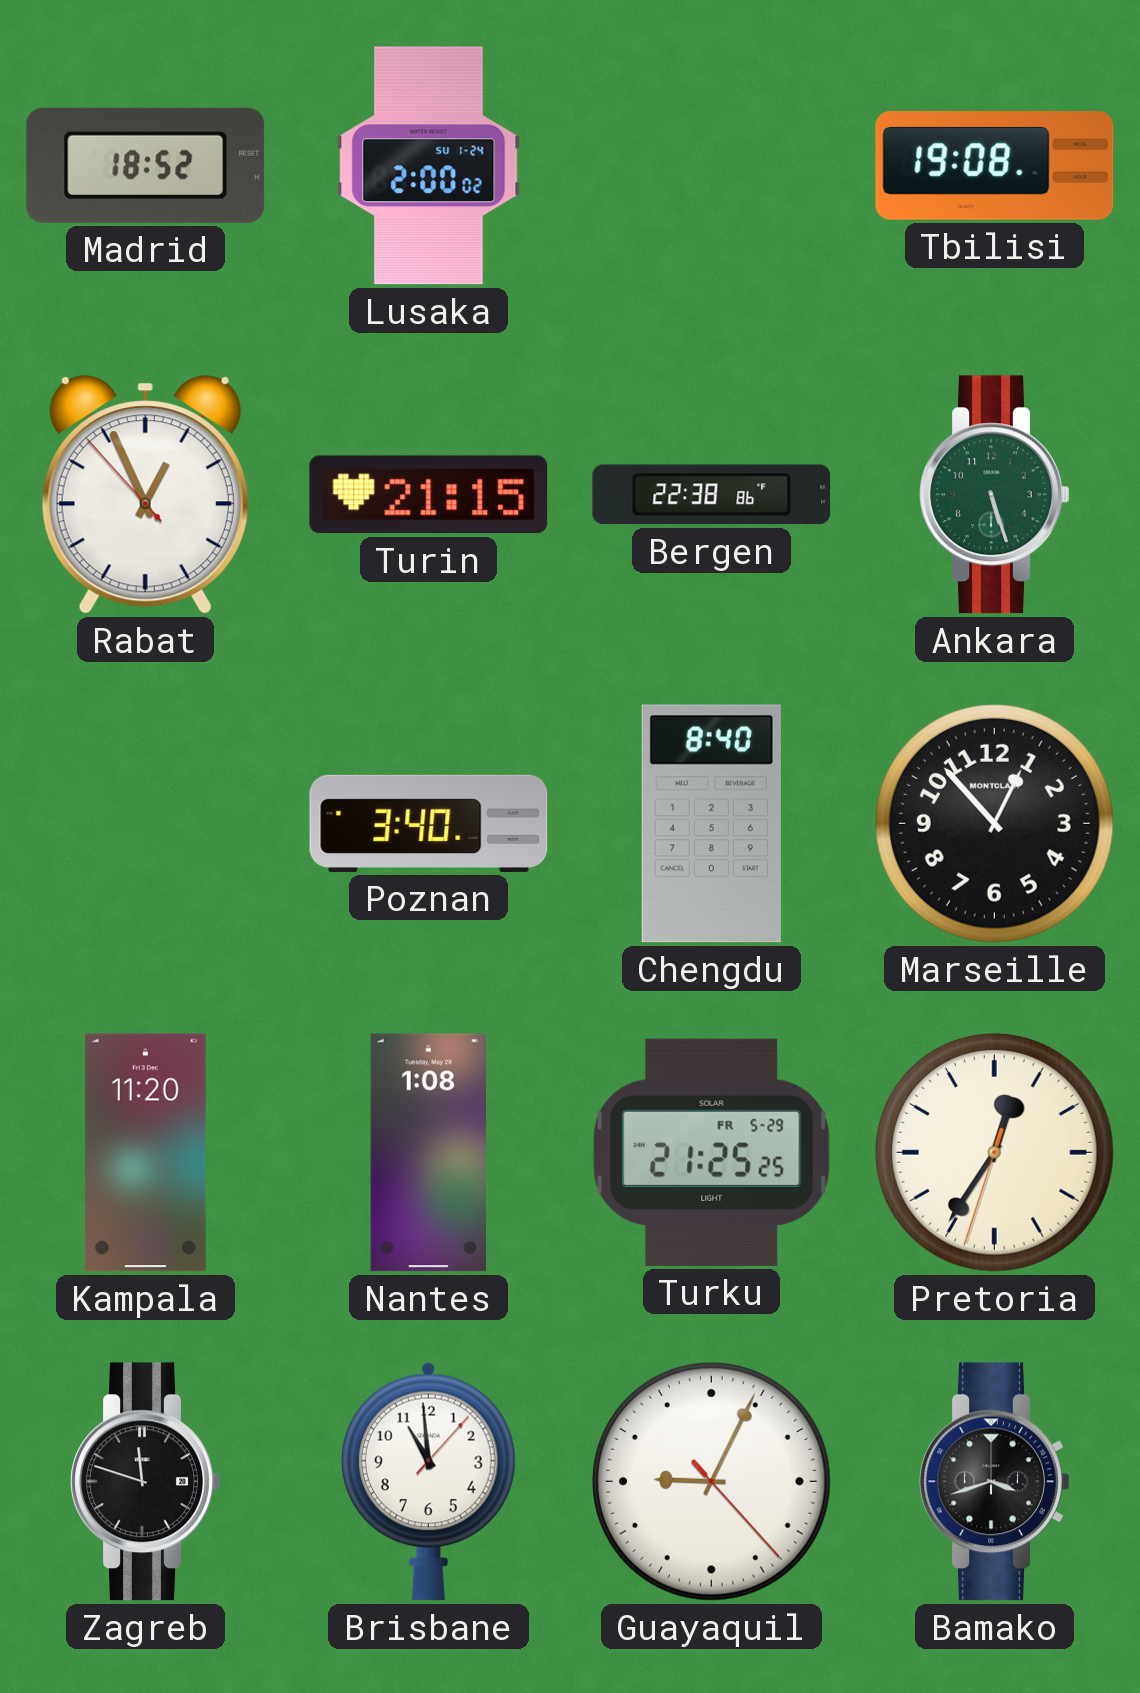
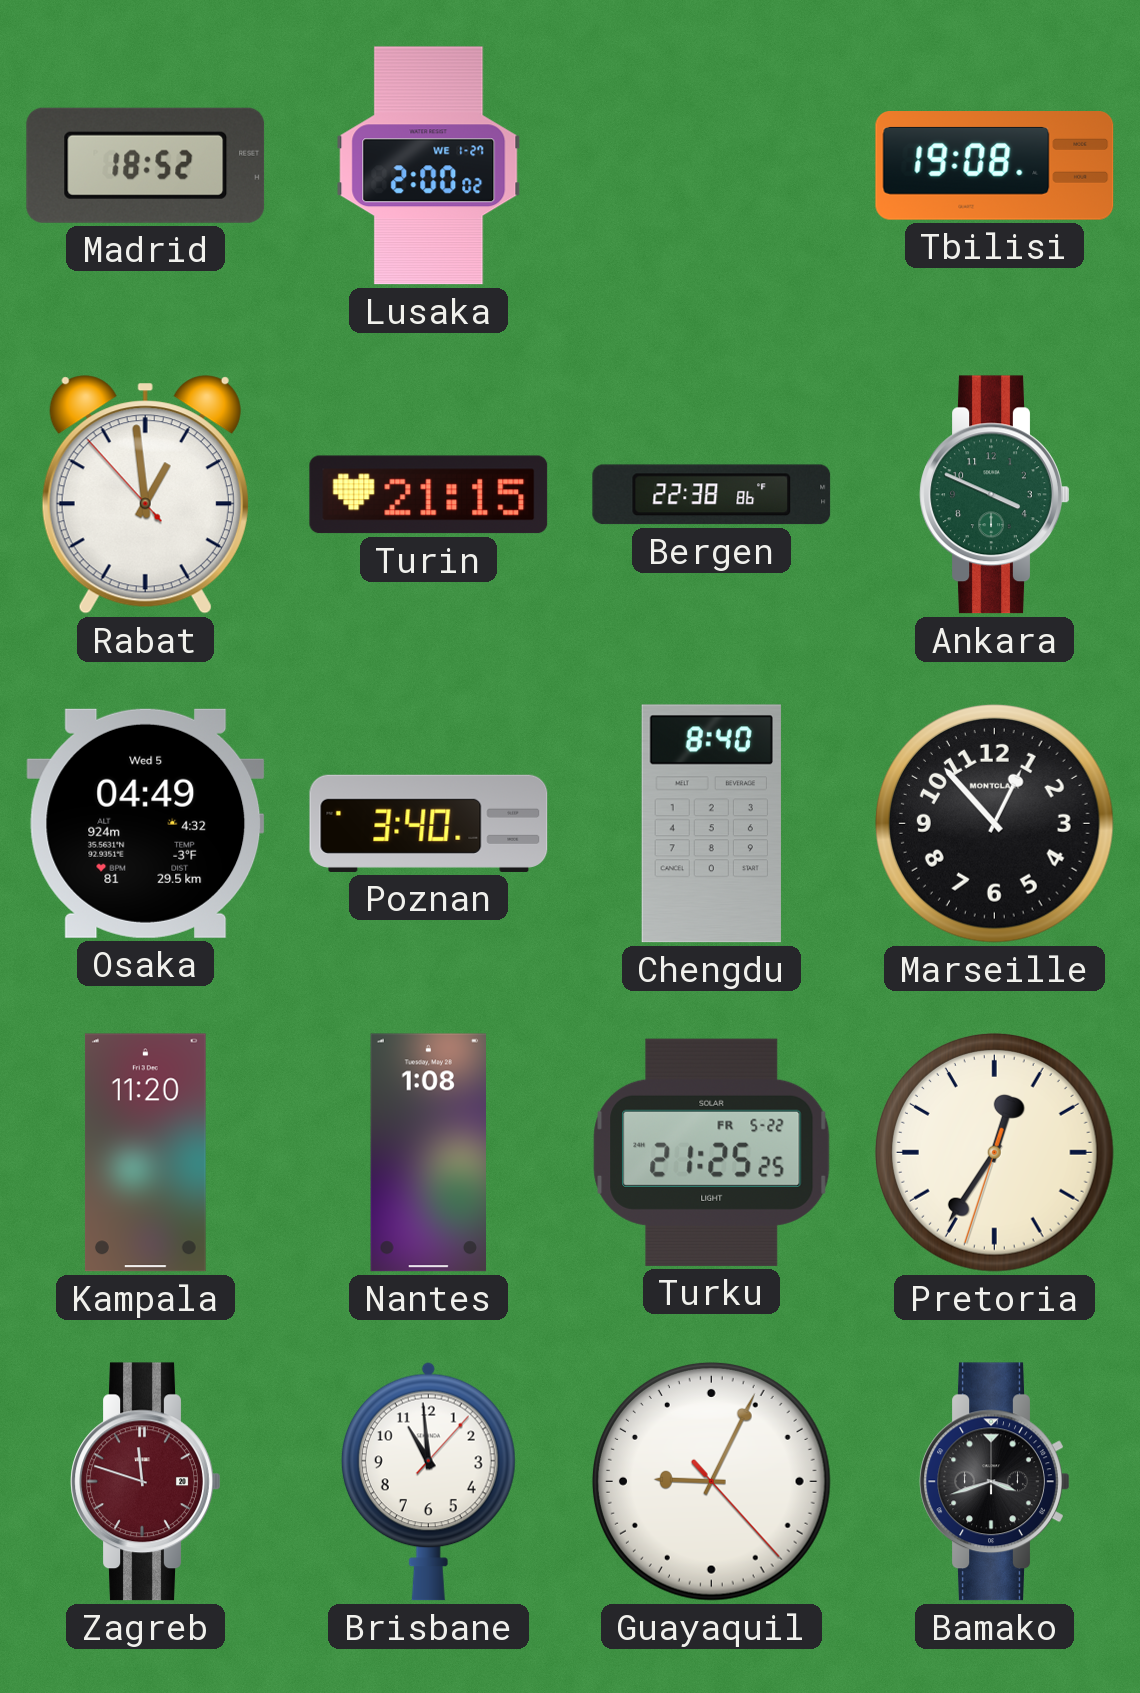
Lusaka date: SU 1-24 -> WE 1-27
Rabat: 12:55 -> 12:58
Ankara: 5:27 -> 3:49
Osaka: none -> 04:49
Turku date: FR 5-29 -> FR 5-22
Zagreb dial: black -> burgundy
